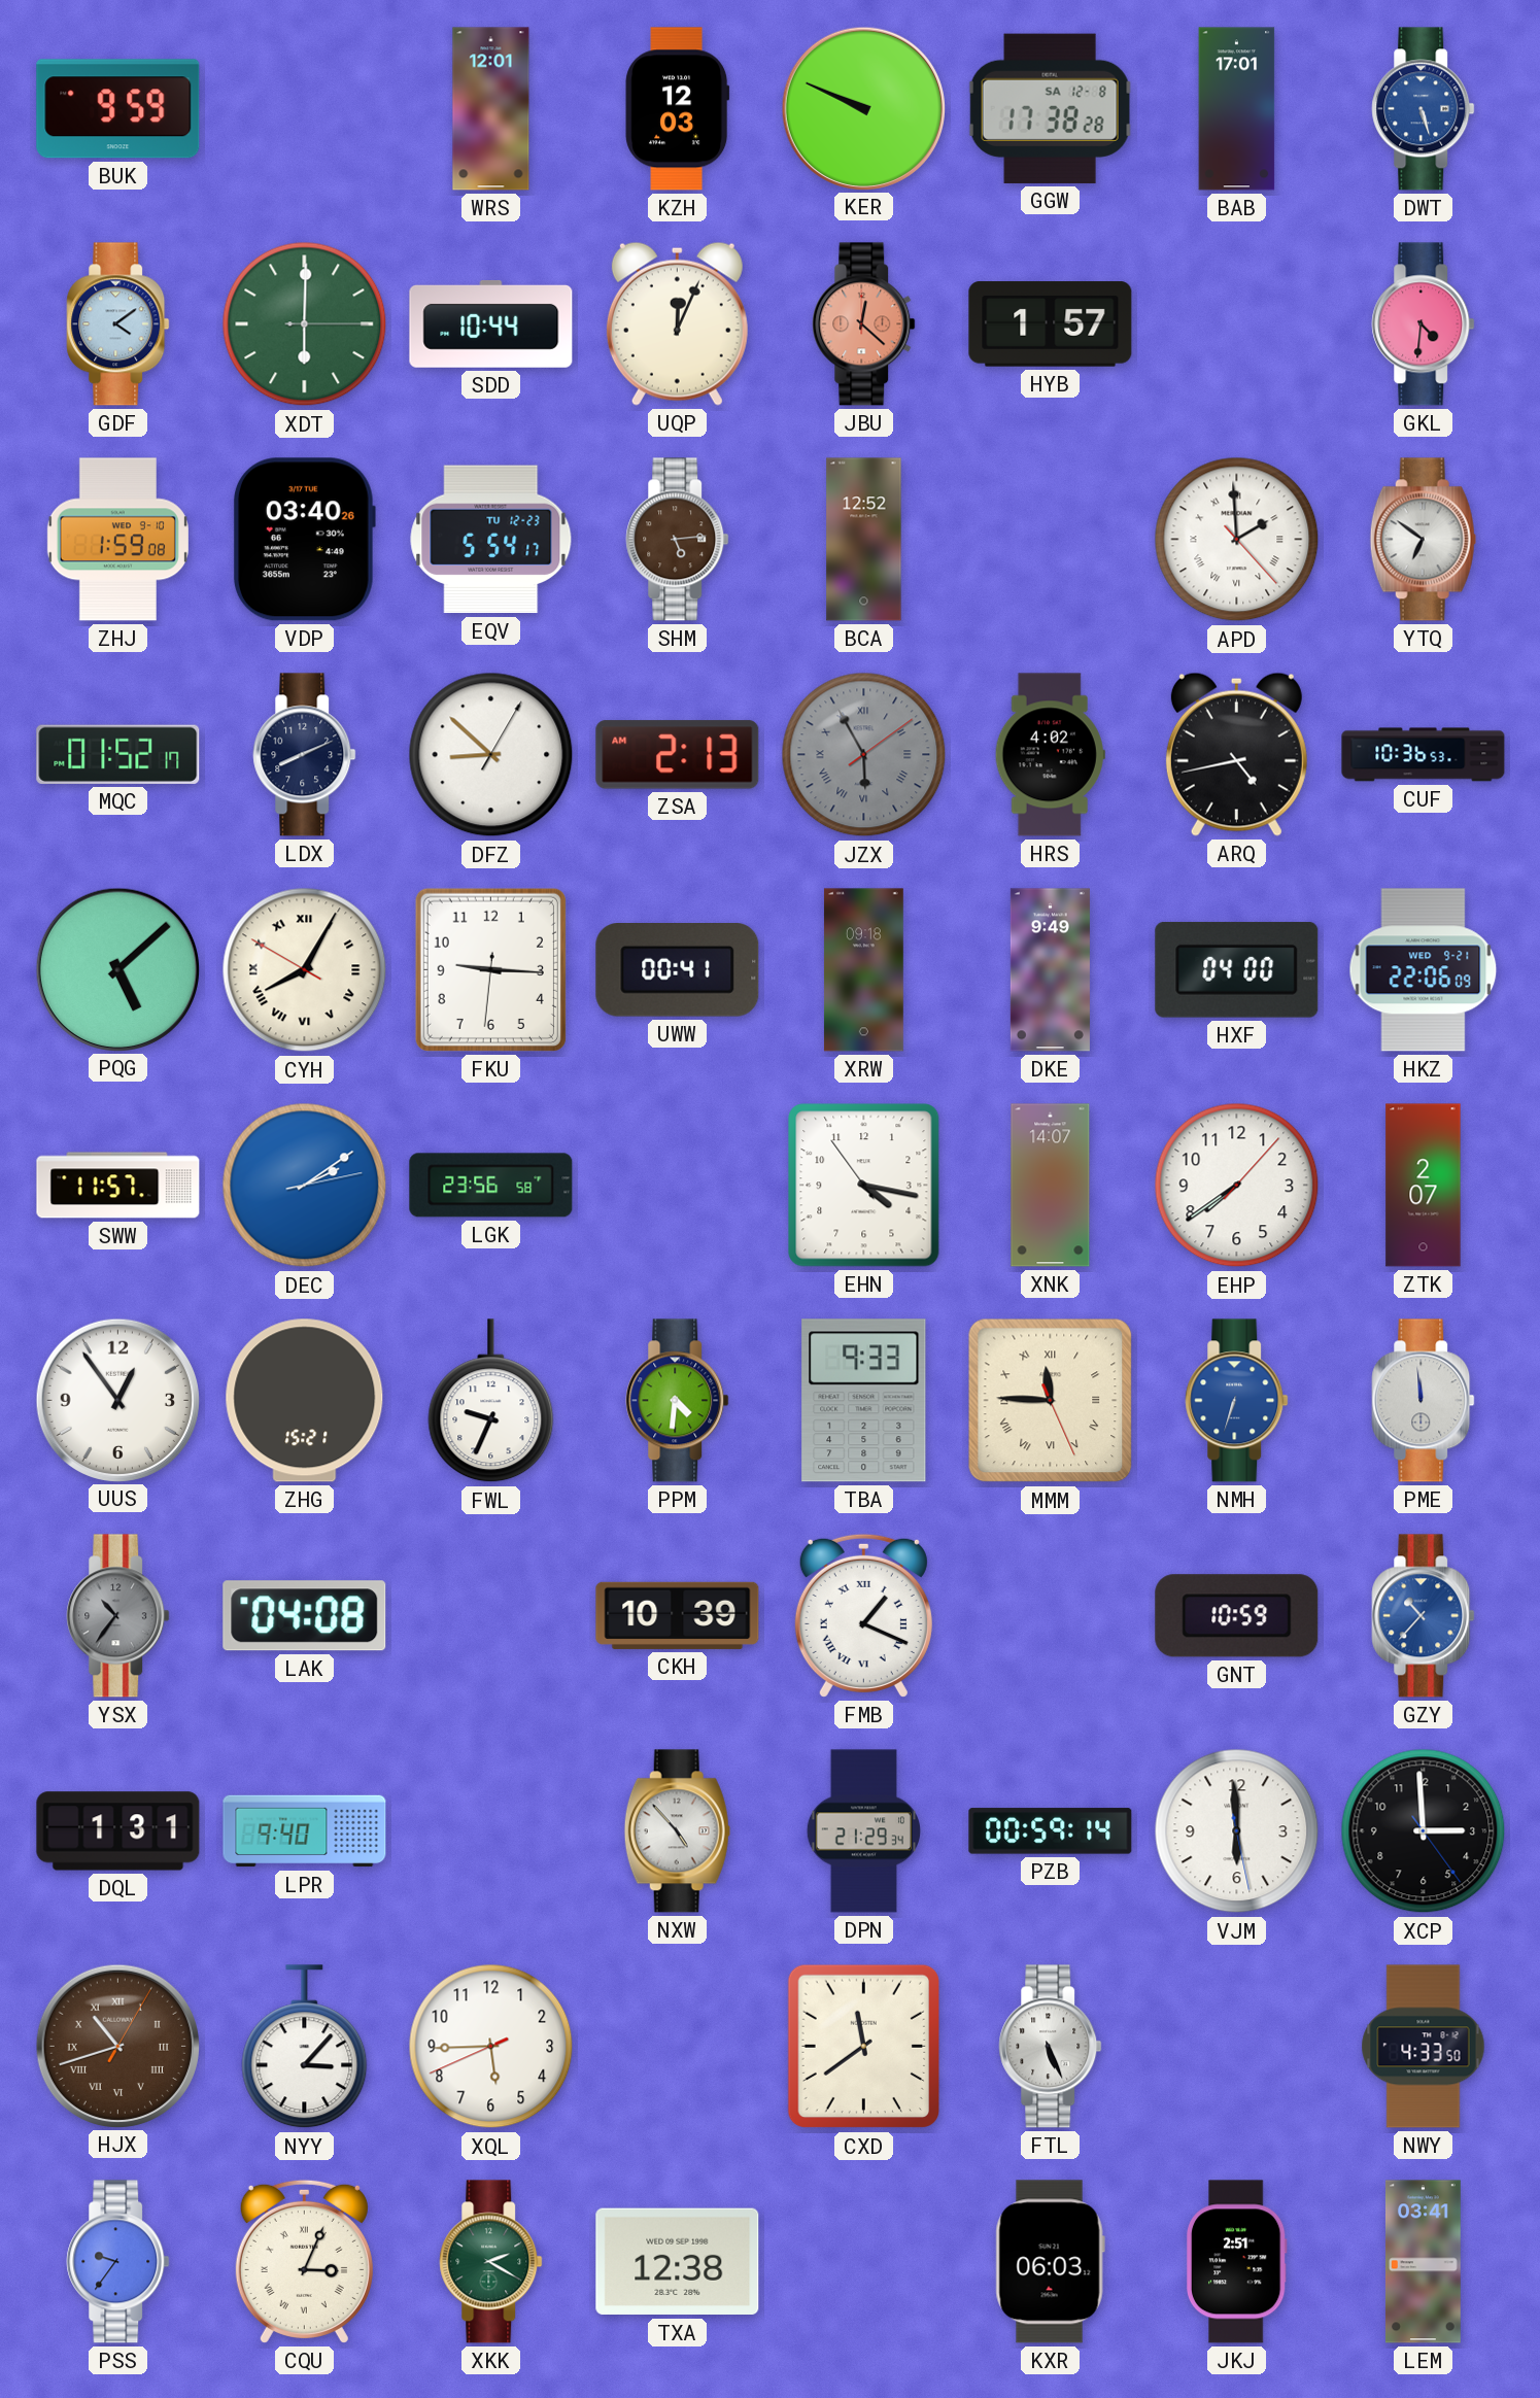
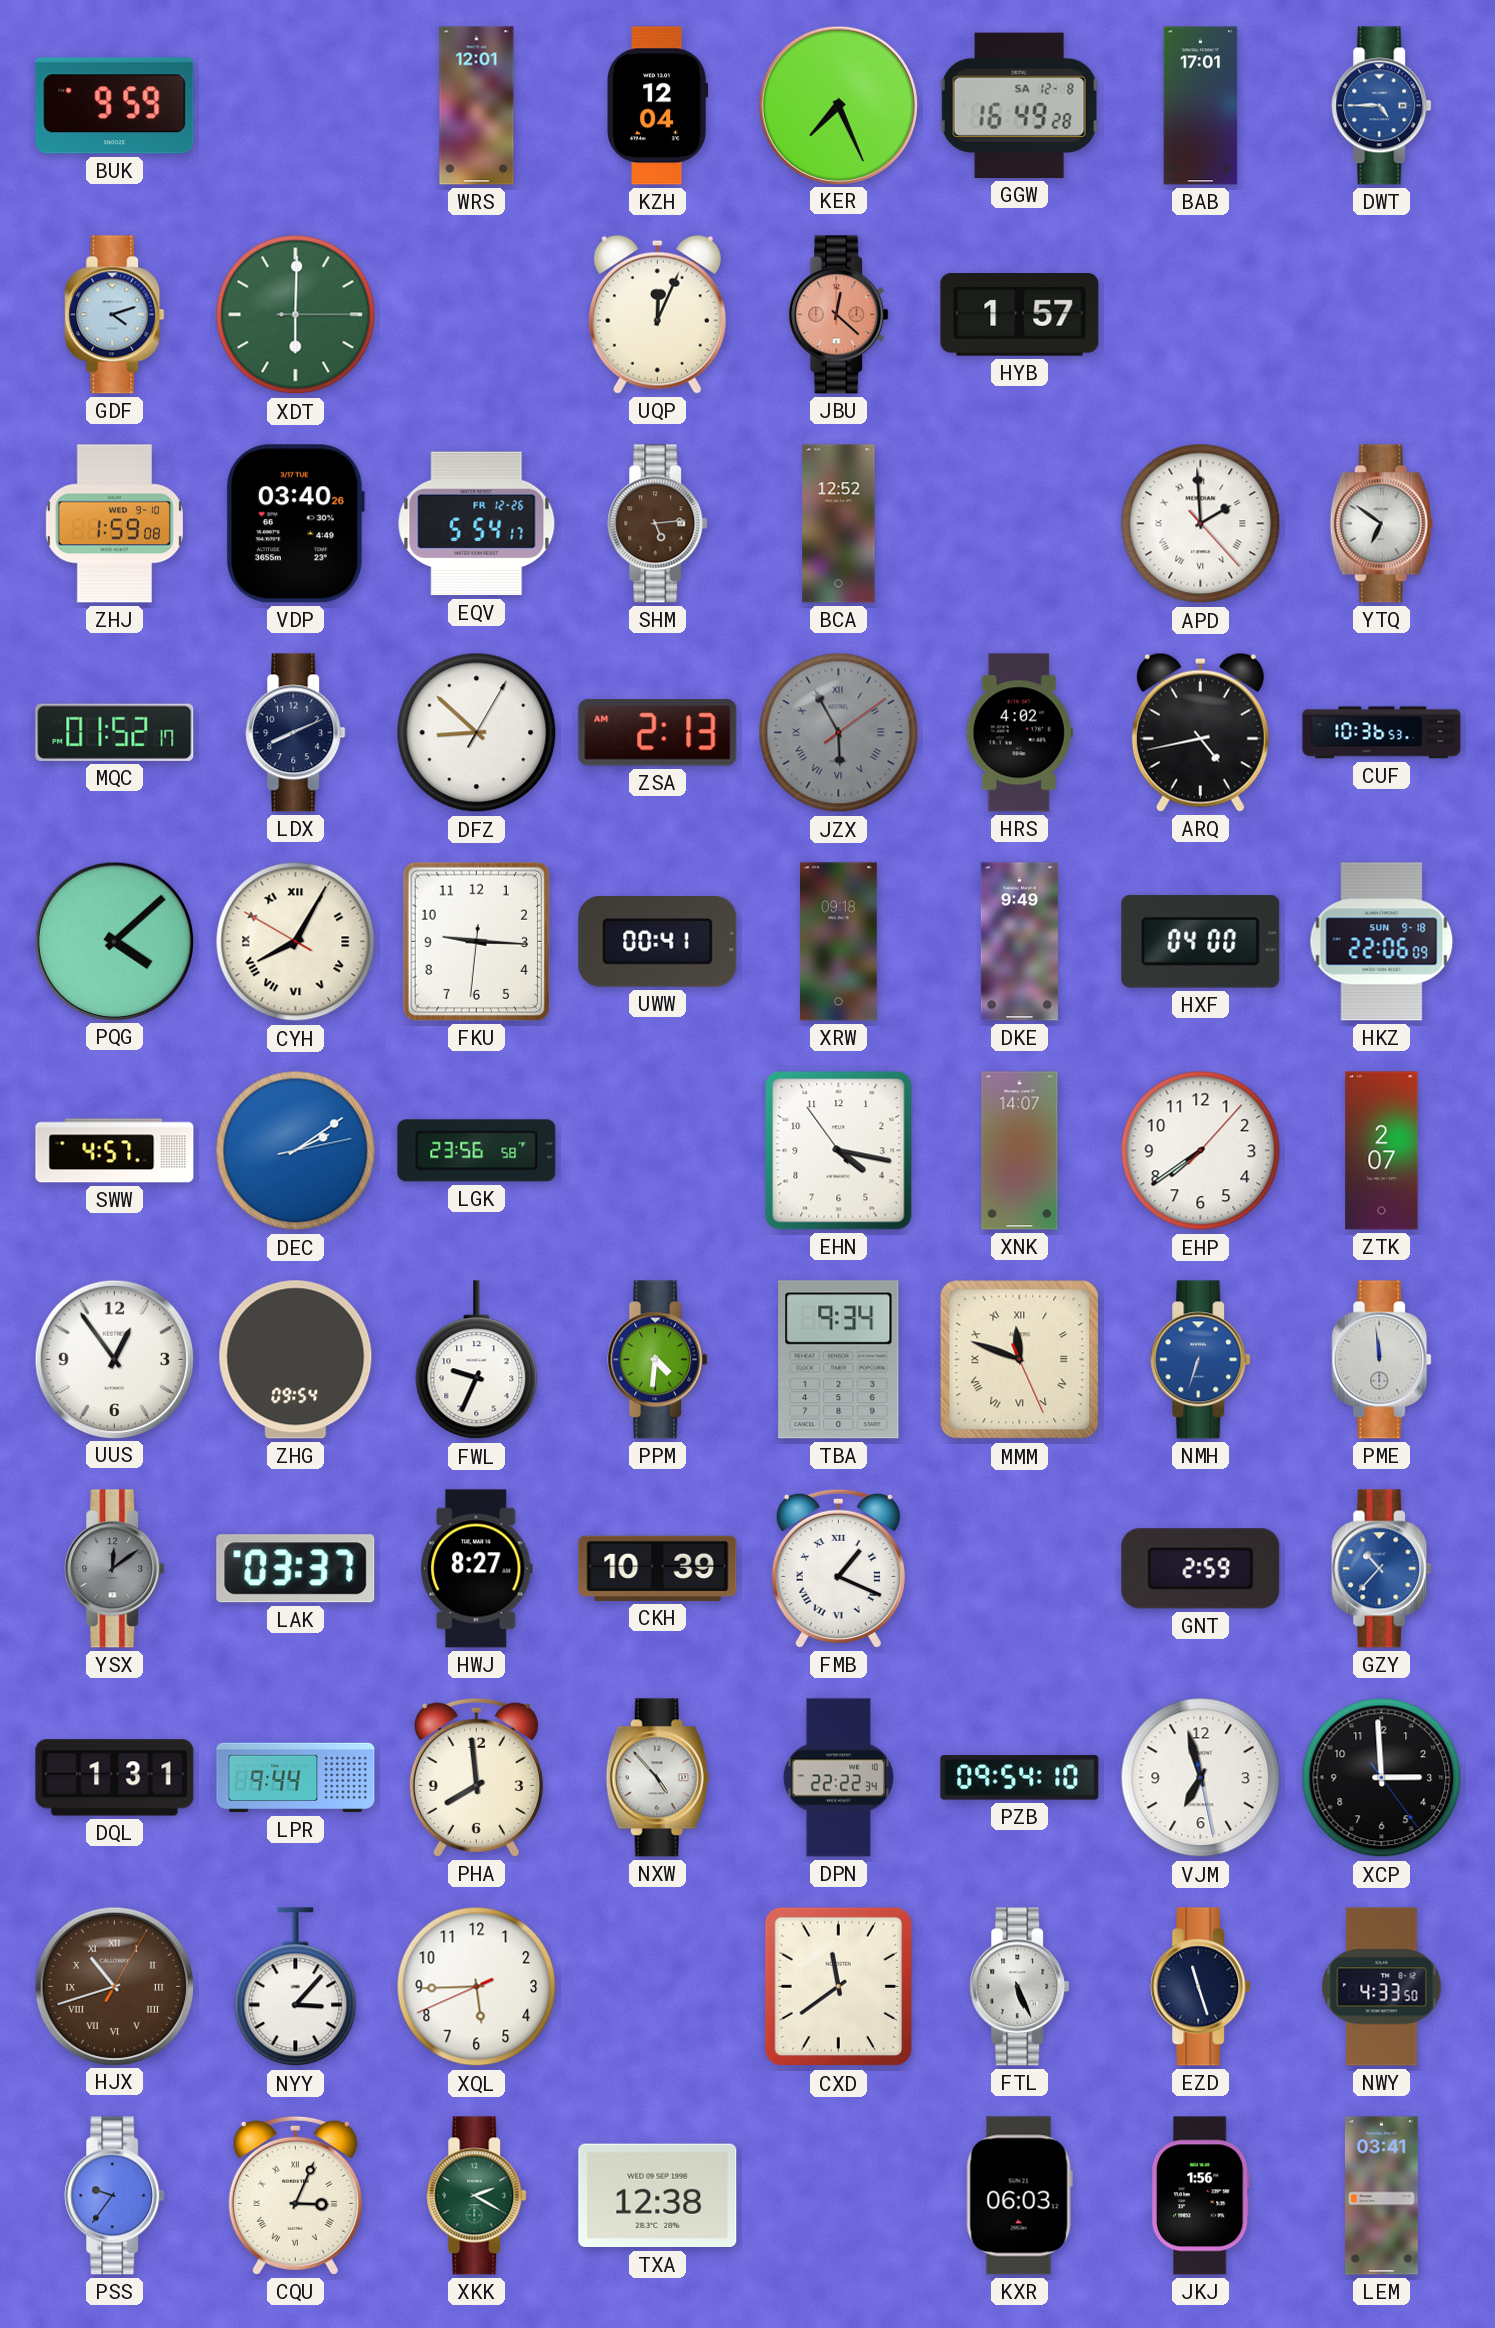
KZH: 12:03 -> 12:04
KER: 9:49 -> 7:26
GGW: 17:38 -> 16:49
DWT: 5:27 -> 4:45
GDF: 4:09 -> 4:12
SDD: 10:44 -> none
GKL: 4:31 -> none
EQV date: TU 12-23 -> FR 12-26
PQG: 5:08 -> 4:08
HKZ date: WED 9-21 -> SUN 9-18
SWW: 11:57 -> 4:57
ZHG: 15:21 -> 09:54
TBA: 9:33 -> 9:34
MMM: 11:45 -> 11:48
YSX: 10:36 -> 12:09
LAK: 04:08 -> 03:37
HWJ: none -> 8:27
GNT: 10:59 -> 2:59
LPR: 9:40 -> 9:44
PHA: none -> 7:59
DPN: 21:29 -> 22:22
PZB: 00:59 -> 09:54
VJM: 5:59 -> 6:57
EZD: none -> 11:27
JKJ: 2:51 -> 1:56
